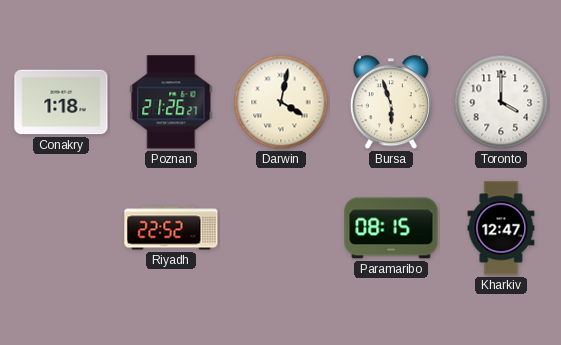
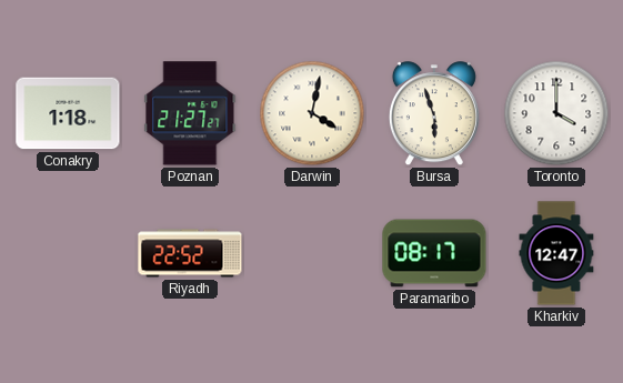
Poznan: 21:26 -> 21:27
Paramaribo: 08:15 -> 08:17
